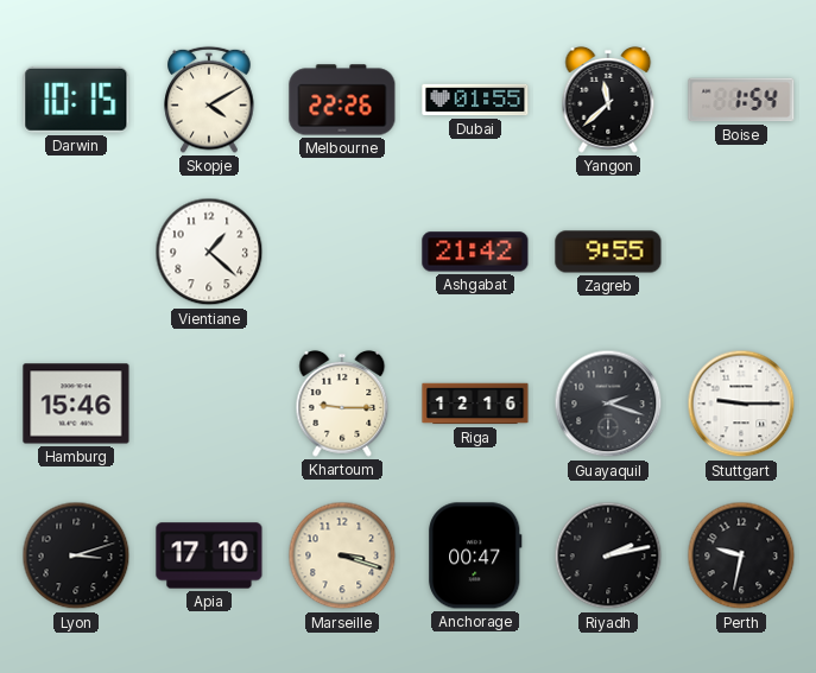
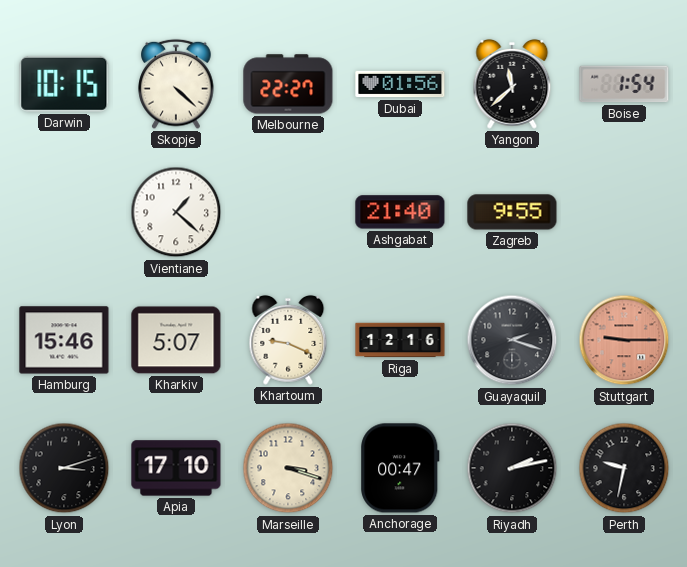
Skopje: 4:10 -> 4:22
Melbourne: 22:26 -> 22:27
Dubai: 01:55 -> 01:56
Ashgabat: 21:42 -> 21:40
Kharkiv: none -> 5:07
Khartoum: 9:15 -> 9:19
Stuttgart dial: white -> salmon
